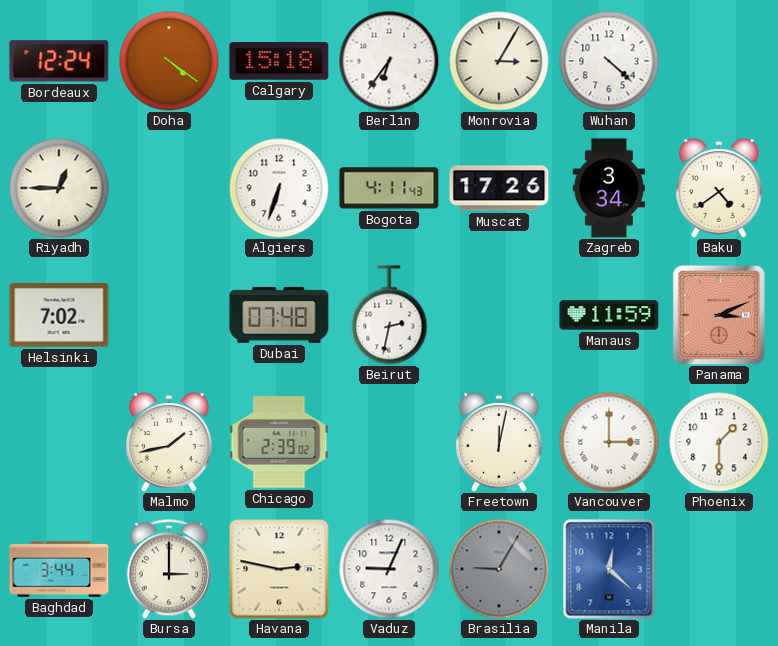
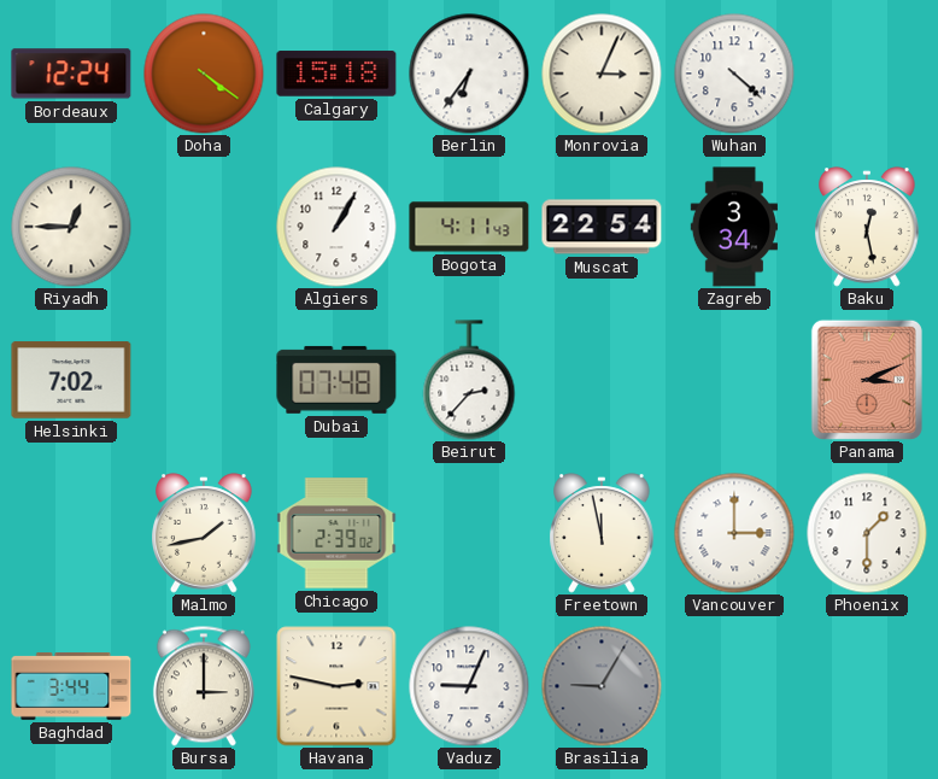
Monrovia: 3:05 -> 3:04
Algiers: 6:33 -> 1:05
Muscat: 17:26 -> 22:54
Baku: 4:39 -> 12:28
Beirut: 2:32 -> 2:37
Manaus: 11:59 -> none
Freetown: 12:02 -> 11:58
Manila: 12:22 -> none
